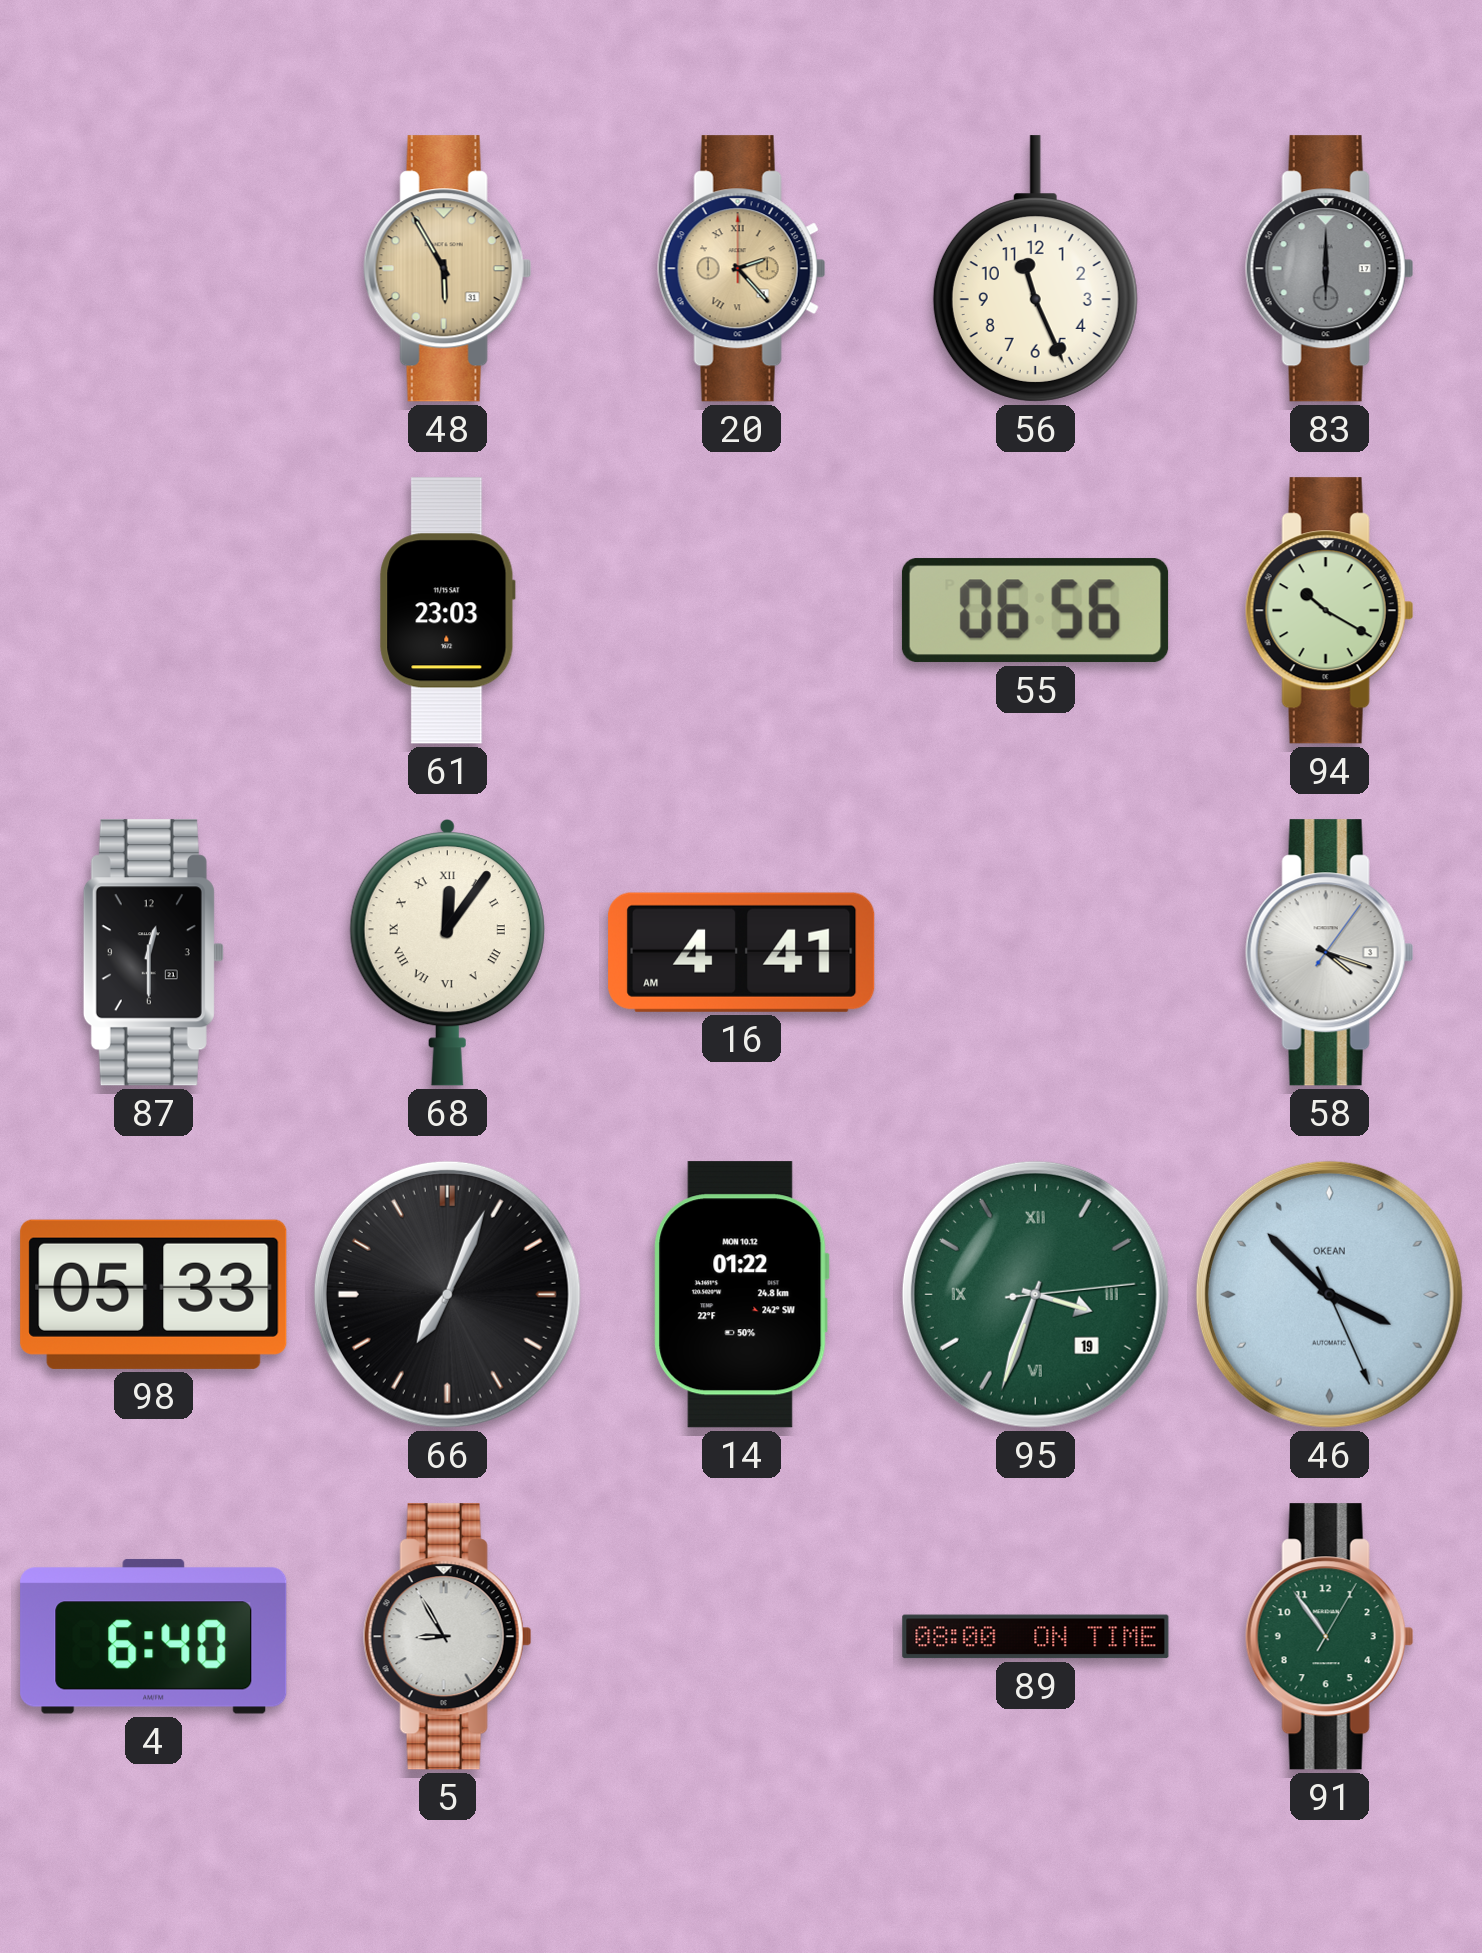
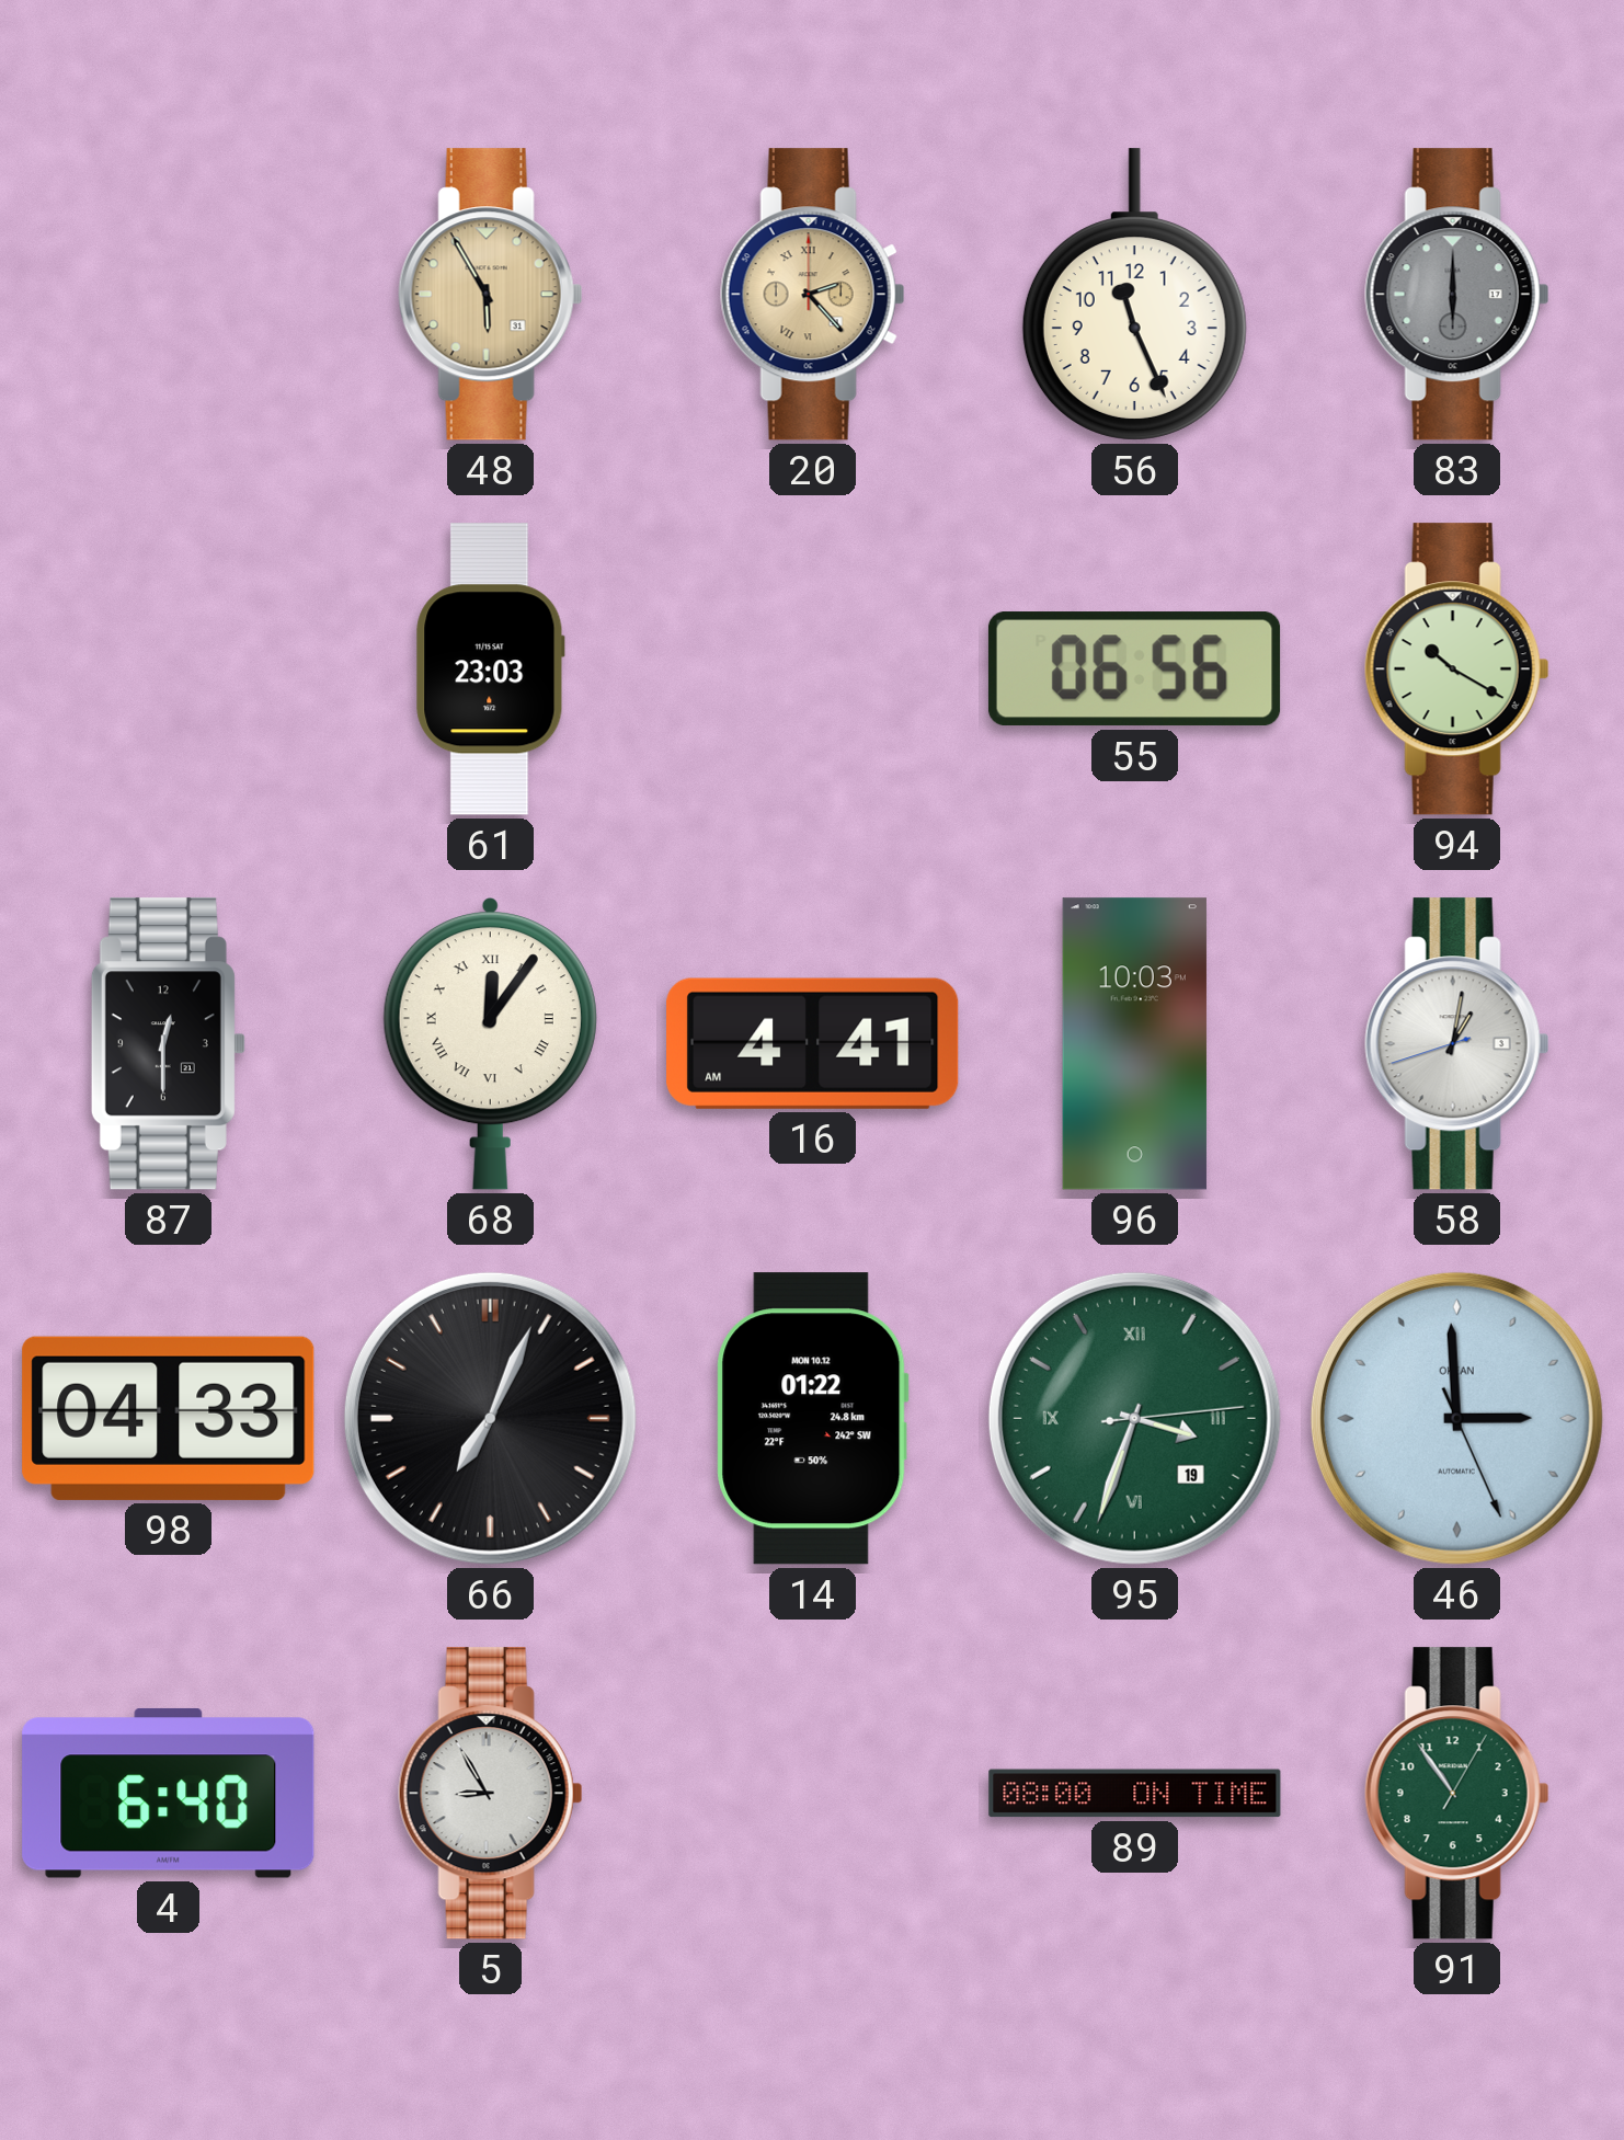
96: none -> 10:03
58: 4:18 -> 1:01
98: 05:33 -> 04:33
46: 3:52 -> 2:59
